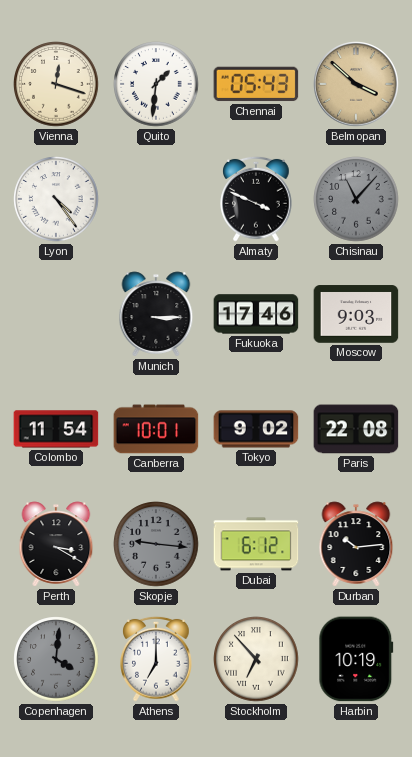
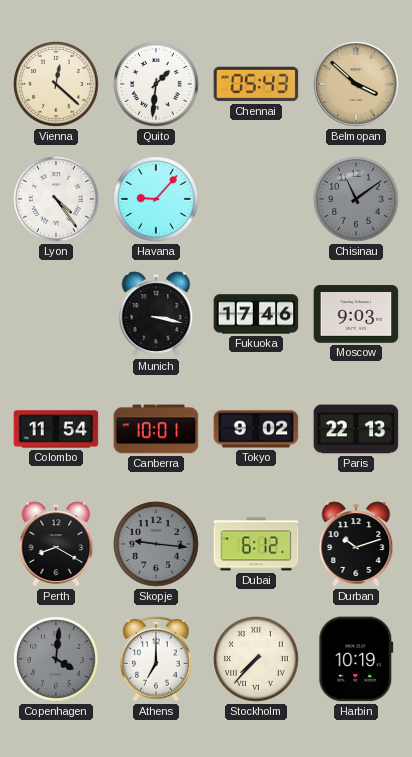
Vienna: 12:18 -> 12:22
Havana: none -> 9:07
Almaty: 3:49 -> none
Chisinau: 11:07 -> 11:09
Munich: 3:15 -> 3:17
Paris: 22:08 -> 22:13
Perth: 3:20 -> 8:20
Durban: 10:14 -> 10:12
Stockholm: 6:53 -> 7:37
